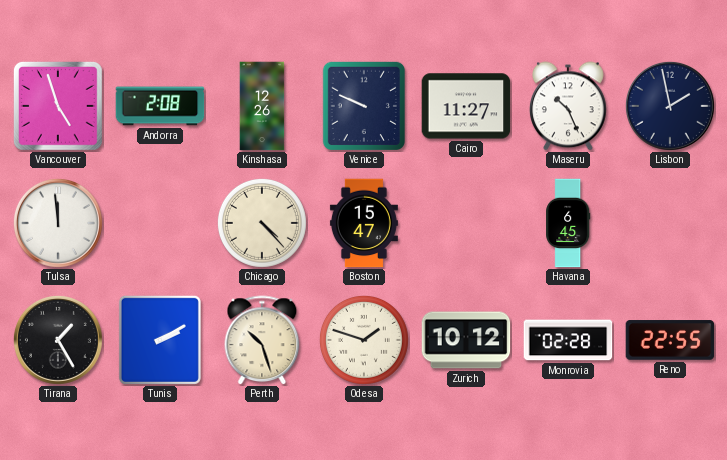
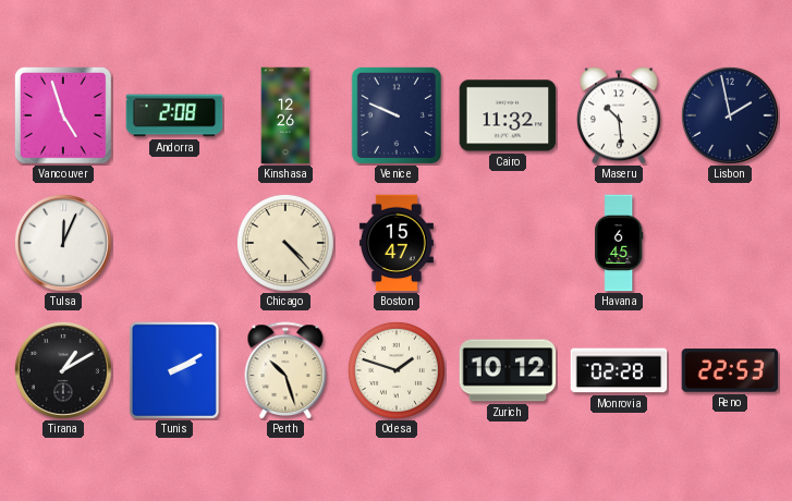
Cairo: 11:27 -> 11:32
Maseru: 10:26 -> 10:29
Tulsa: 11:59 -> 12:04
Tirana: 1:25 -> 1:10
Reno: 22:55 -> 22:53
